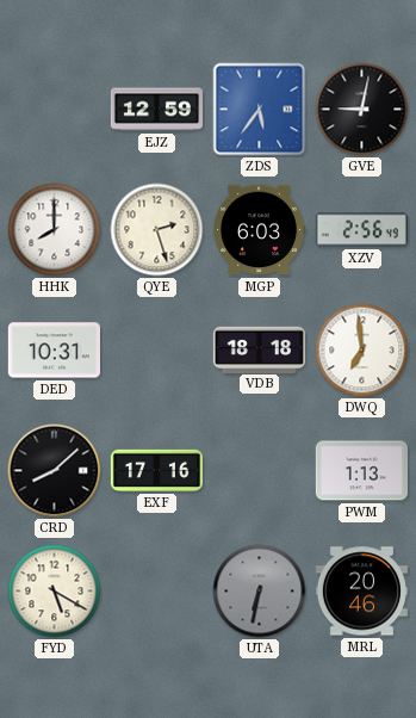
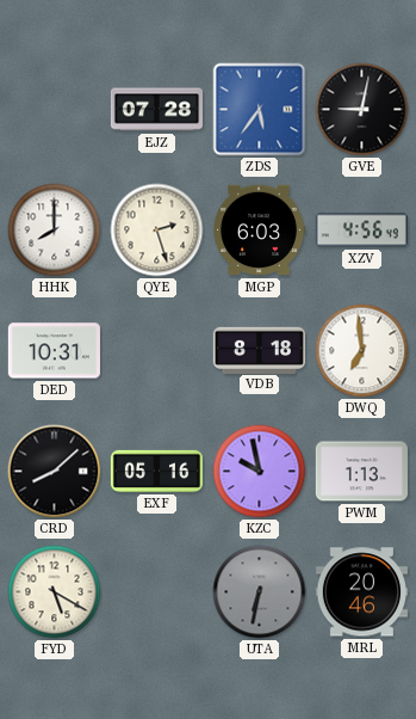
EJZ: 12:59 -> 07:28
XZV: 2:56 -> 4:56
VDB: 18:18 -> 8:18
EXF: 17:16 -> 05:16
KZC: none -> 9:58
